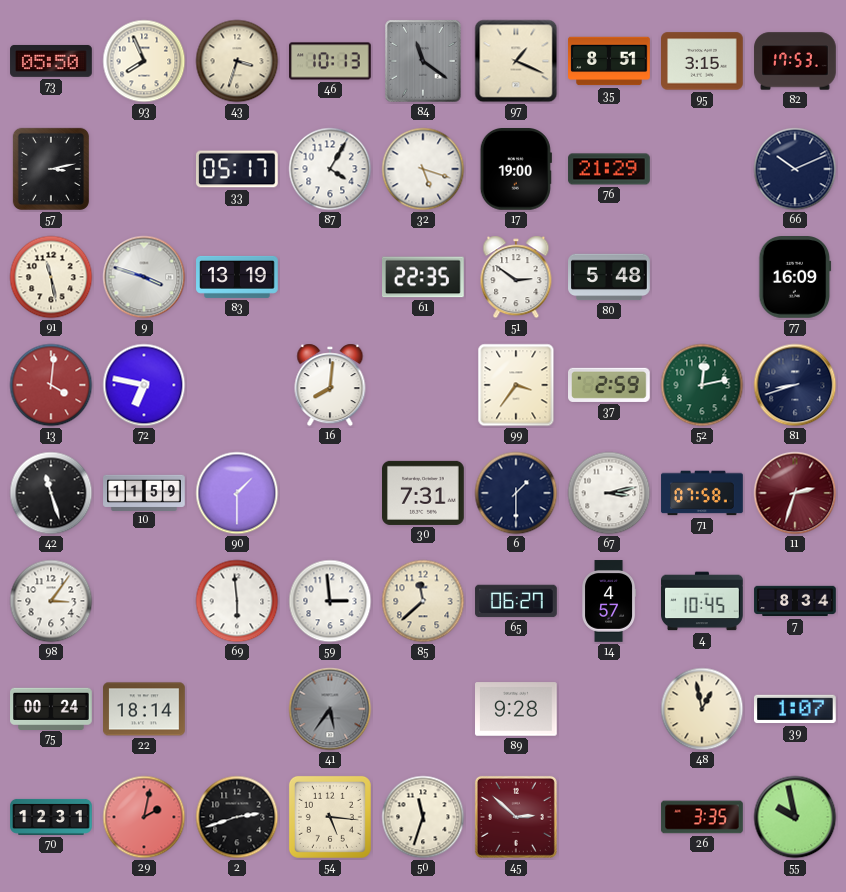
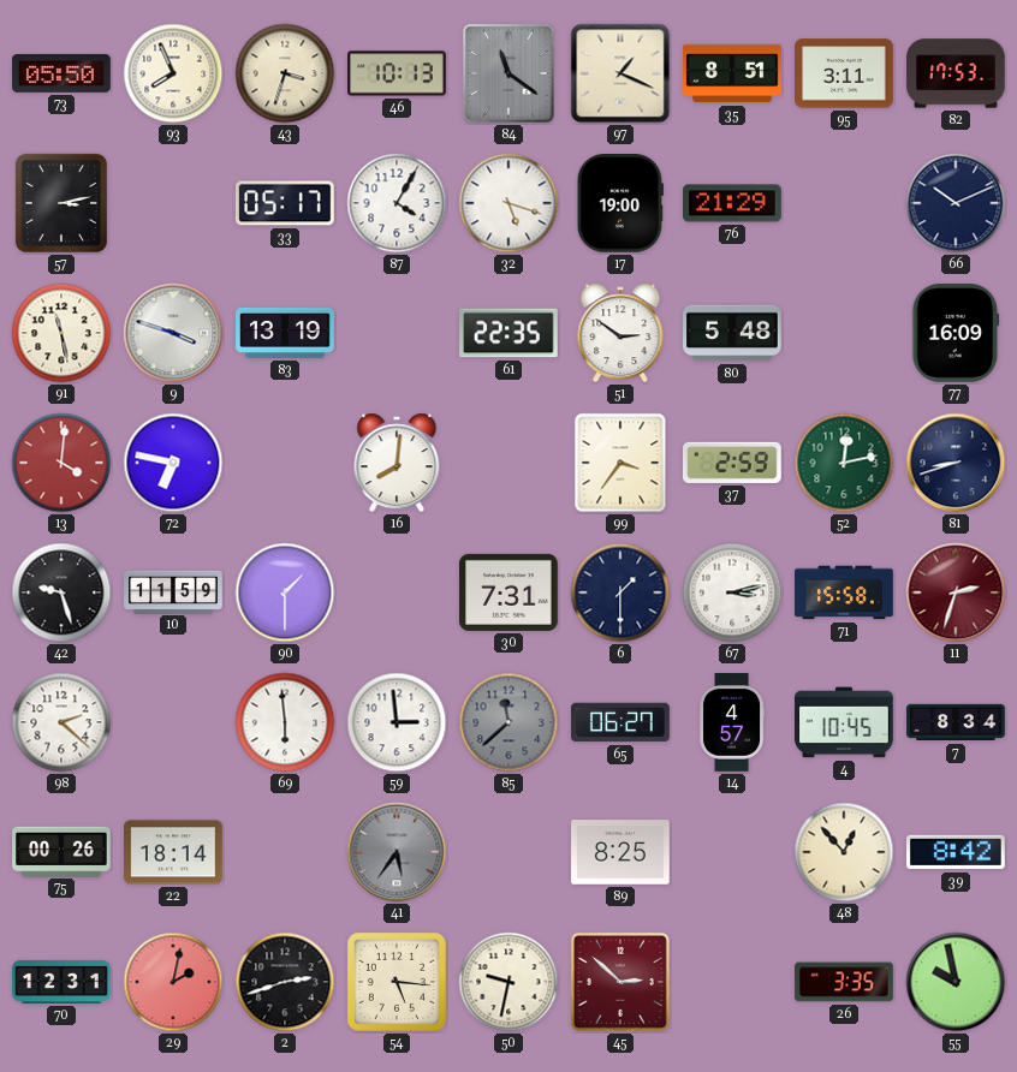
95: 3:15 -> 3:11
42: 11:27 -> 9:27
71: 07:58 -> 15:58
98: 3:06 -> 2:22
85 dial: cream -> grey
75: 00:24 -> 00:26
89: 9:28 -> 8:25
48: 12:58 -> 12:53
39: 1:07 -> 8:42
50: 11:33 -> 9:32
